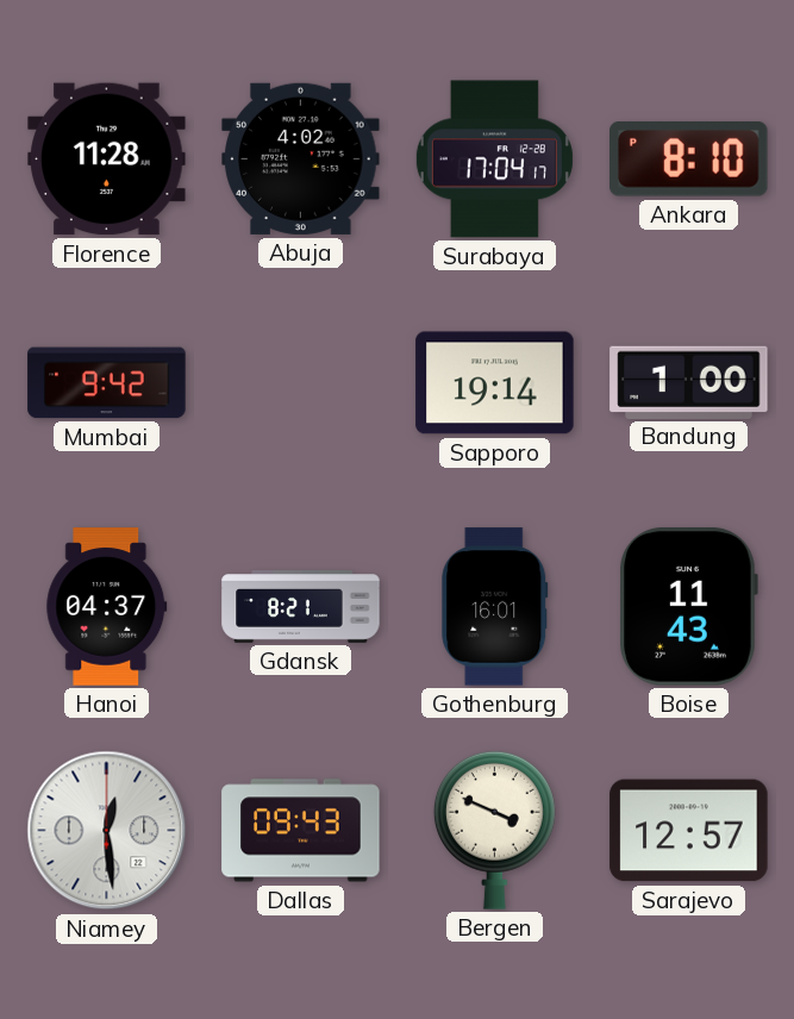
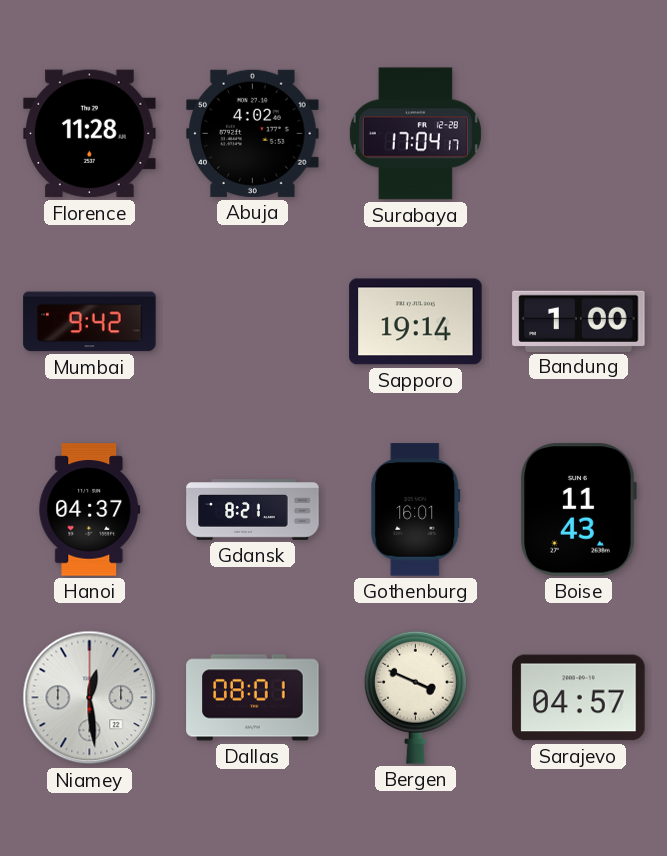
Ankara: 8:10 -> none
Dallas: 09:43 -> 08:01
Sarajevo: 12:57 -> 04:57
